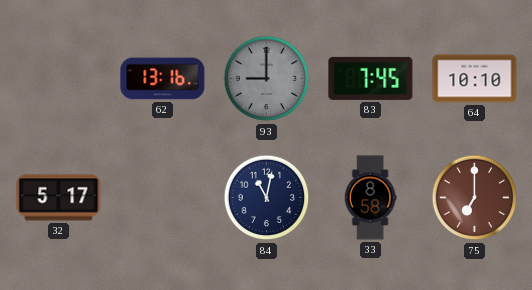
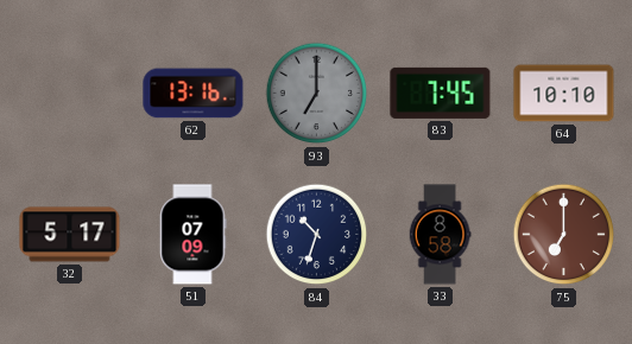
93: 9:00 -> 7:00
51: none -> 07:09
84: 11:02 -> 10:33
